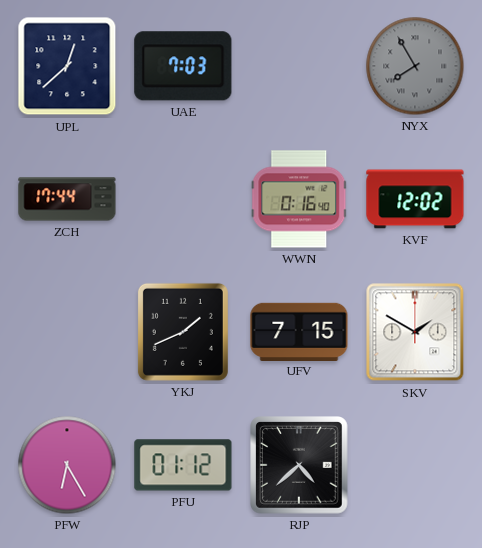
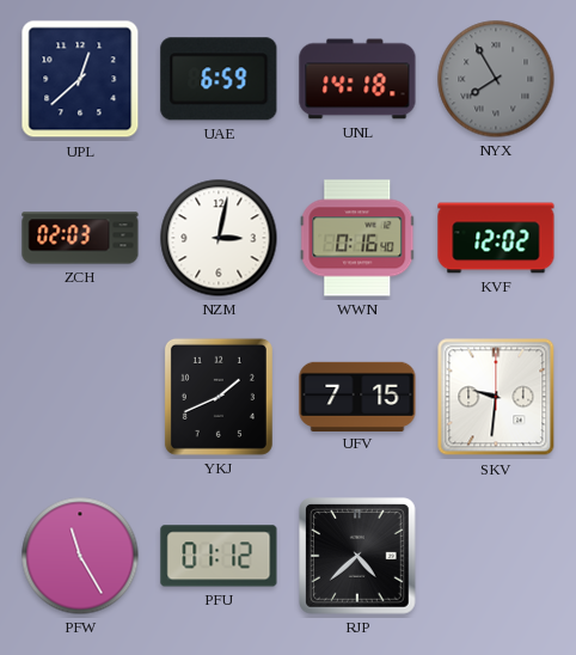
UAE: 7:03 -> 6:59
UNL: none -> 14:18
ZCH: 17:44 -> 02:03
NZM: none -> 3:02
SKV: 1:50 -> 9:31
PFW: 6:25 -> 11:25
